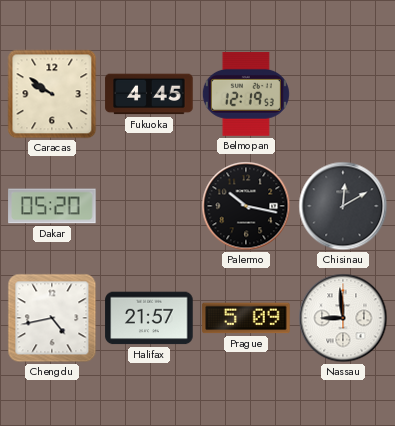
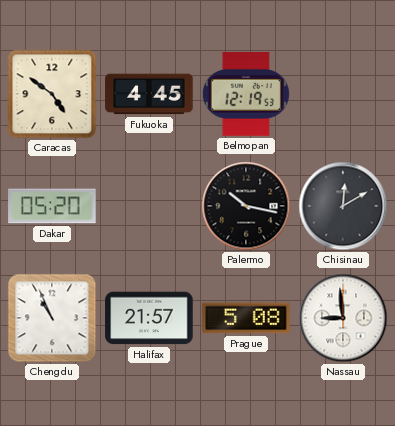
Caracas: 9:51 -> 4:51
Chengdu: 4:43 -> 10:56
Prague: 5:09 -> 5:08
